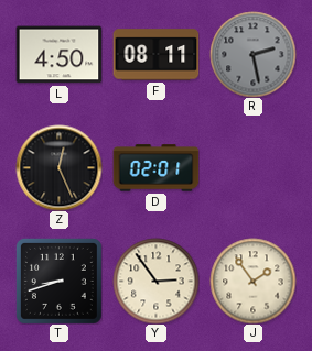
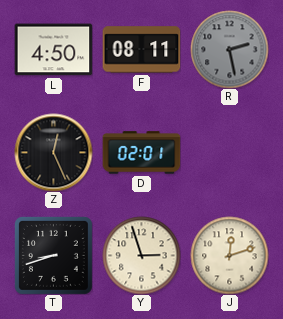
Y: 2:54 -> 2:57
J: 1:54 -> 12:12
